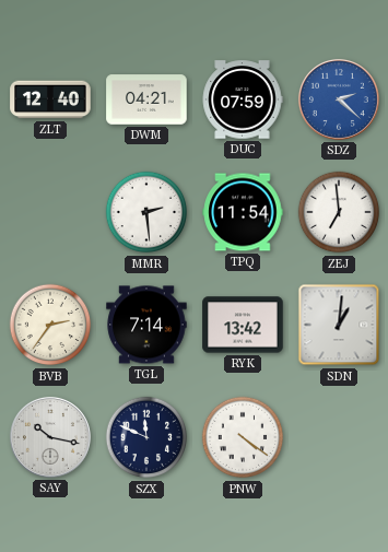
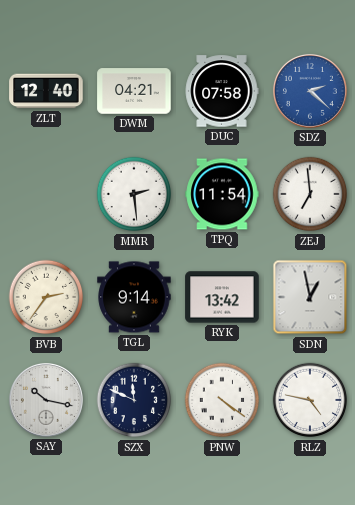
DUC: 07:59 -> 07:58
TGL: 7:14 -> 9:14
SDN: 1:01 -> 12:58
RLZ: none -> 4:47
